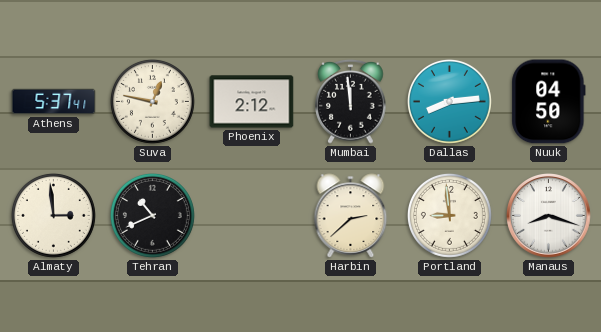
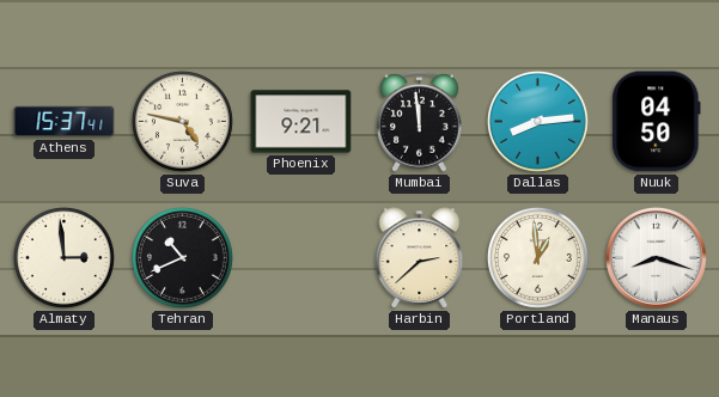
Athens: 5:37 -> 15:37
Suva: 12:47 -> 4:47
Phoenix: 2:12 -> 9:21
Portland: 8:59 -> 12:59
